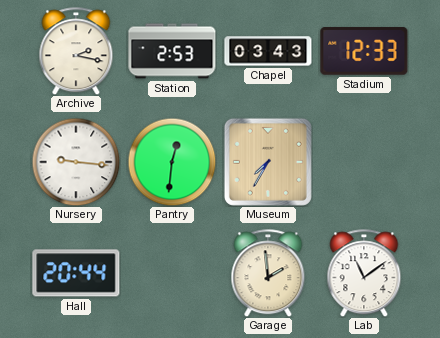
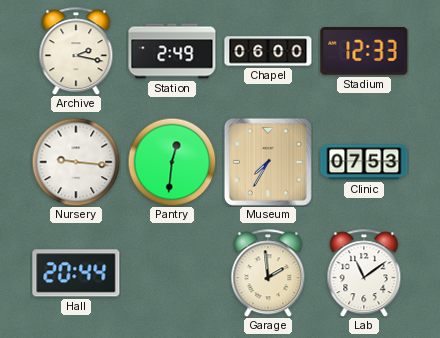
Station: 2:53 -> 2:49
Chapel: 03:43 -> 06:00
Clinic: none -> 07:53
